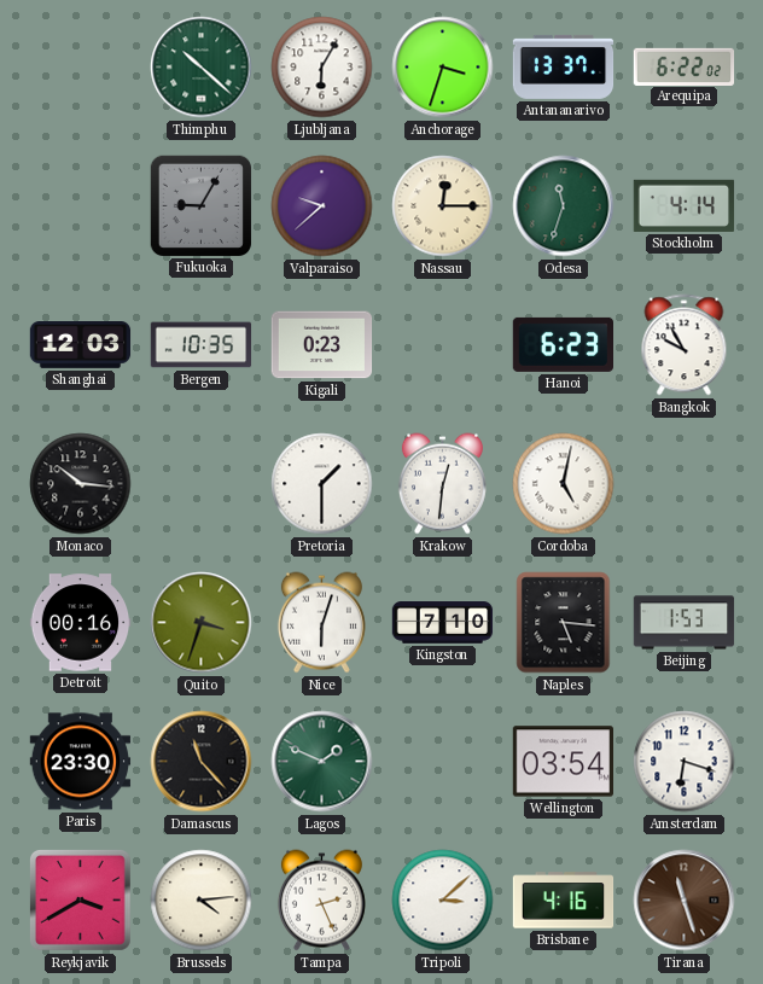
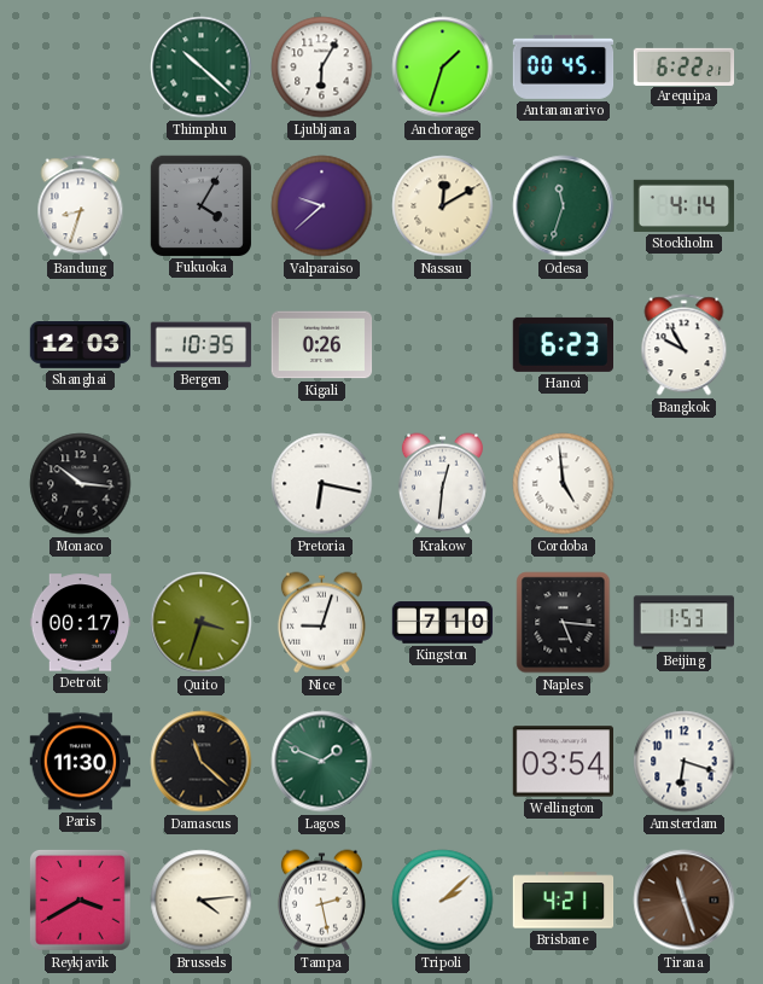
Anchorage: 3:33 -> 1:33
Antananarivo: 13:37 -> 00:45
Arequipa: 6:22:02 -> 6:22:21
Bandung: none -> 8:33
Fukuoka: 9:05 -> 4:05
Nassau: 12:15 -> 12:10
Kigali: 0:23 -> 0:26
Pretoria: 1:30 -> 6:17
Cordoba: 5:02 -> 4:59
Detroit: 00:16 -> 00:17
Nice: 6:03 -> 9:03
Paris: 23:30 -> 11:30
Damascus: 11:23 -> 11:22
Tampa: 2:26 -> 2:28
Tripoli: 3:08 -> 2:08
Brisbane: 4:16 -> 4:21
